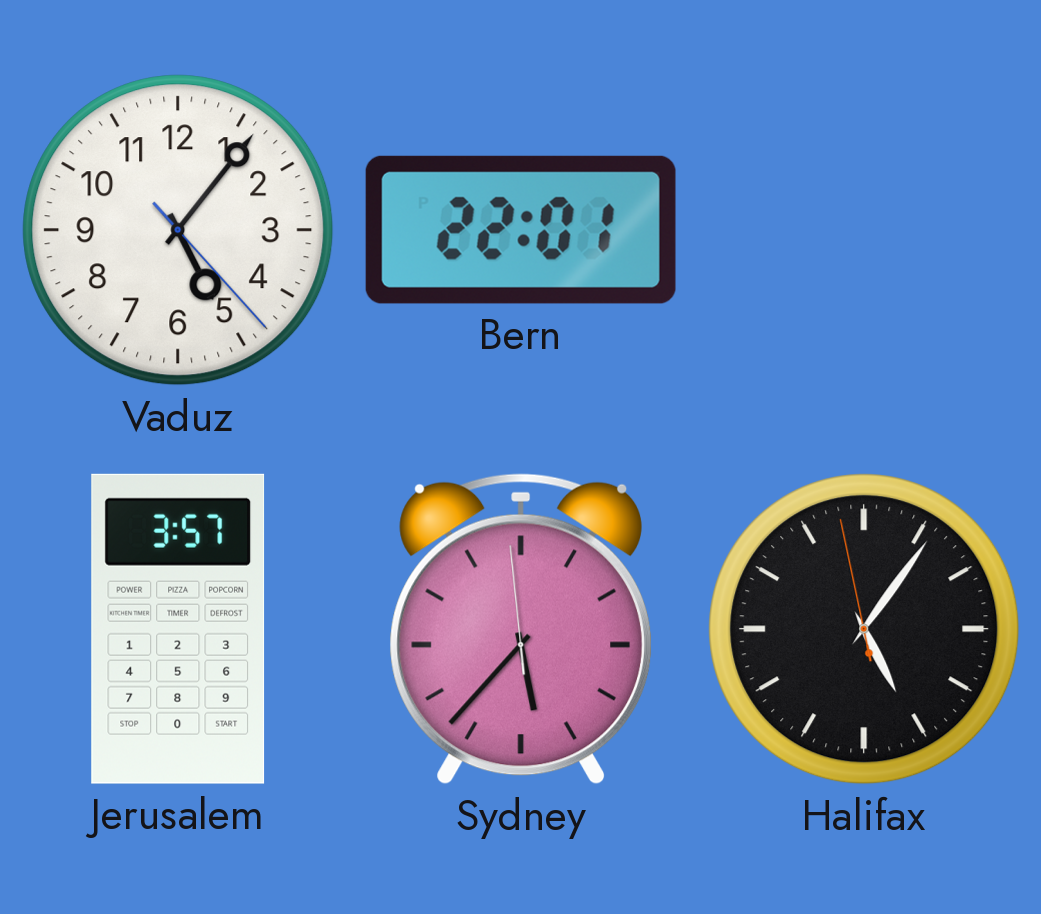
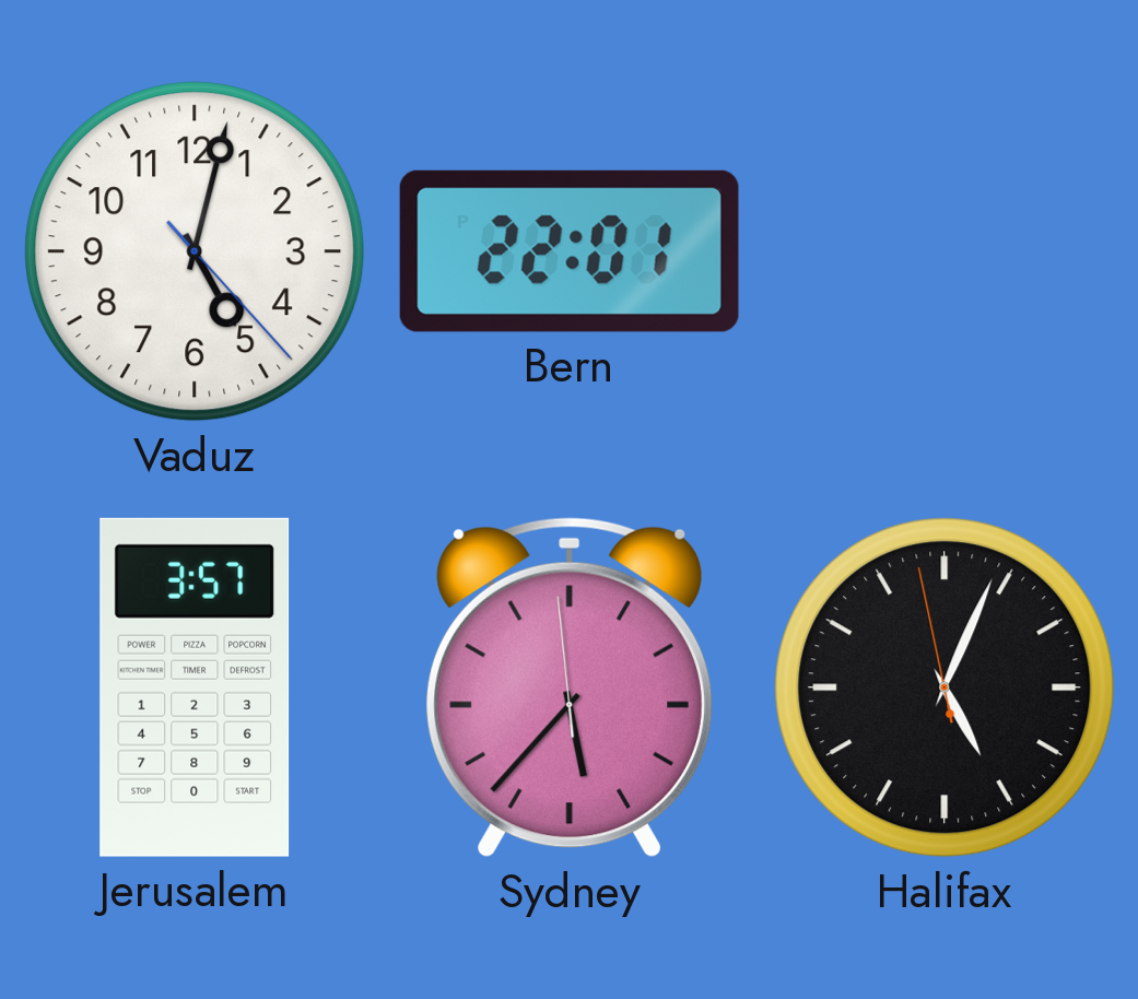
Vaduz: 5:06 -> 5:02
Halifax: 5:05 -> 5:03
